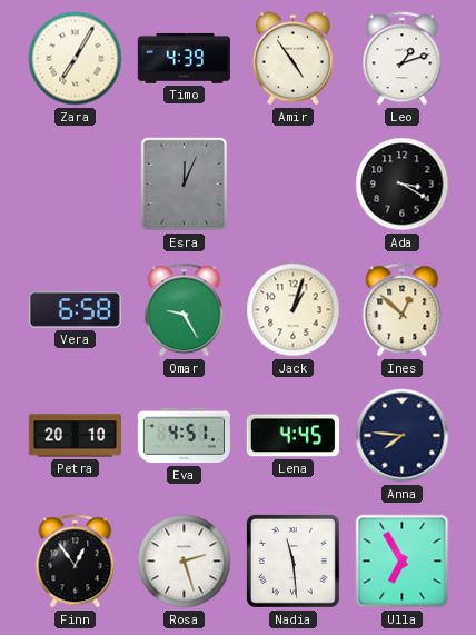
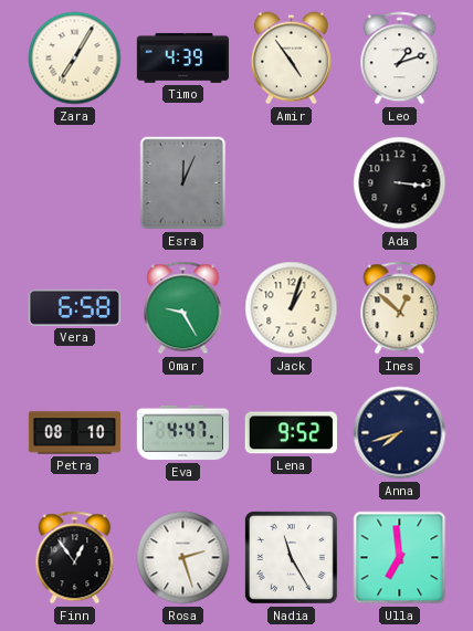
Ada: 3:20 -> 3:16
Petra: 20:10 -> 08:10
Eva: 4:51 -> 4:47
Lena: 4:45 -> 9:52
Anna: 7:46 -> 7:42
Nadia: 11:29 -> 11:25
Ulla: 6:55 -> 6:59
